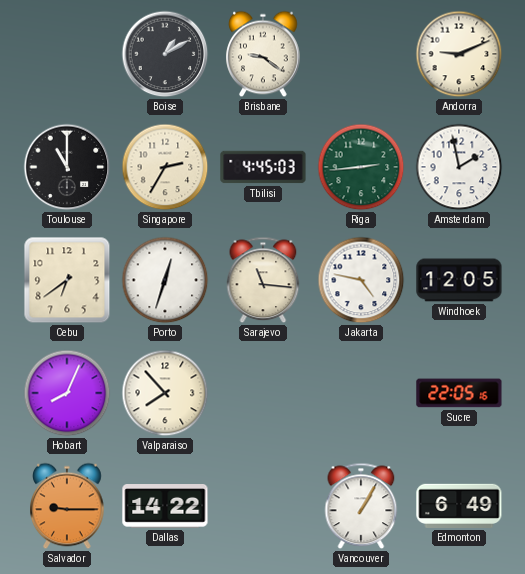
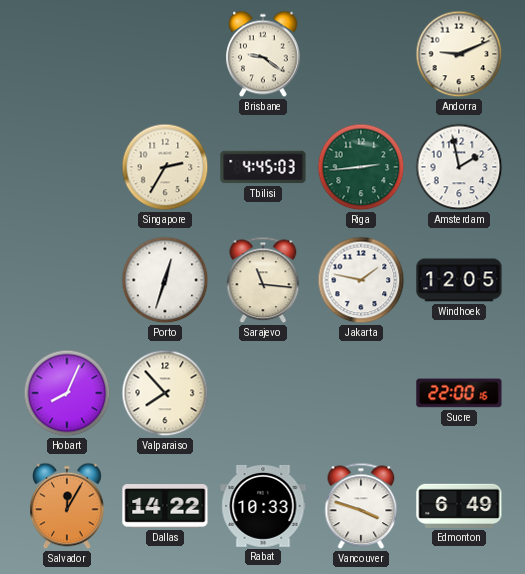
Boise: 1:10 -> none
Toulouse: 11:00 -> none
Cebu: 6:39 -> none
Jakarta: 4:47 -> 1:47
Sucre: 22:05 -> 22:00
Salvador: 9:15 -> 12:05
Rabat: none -> 10:33
Vancouver: 1:05 -> 3:48
